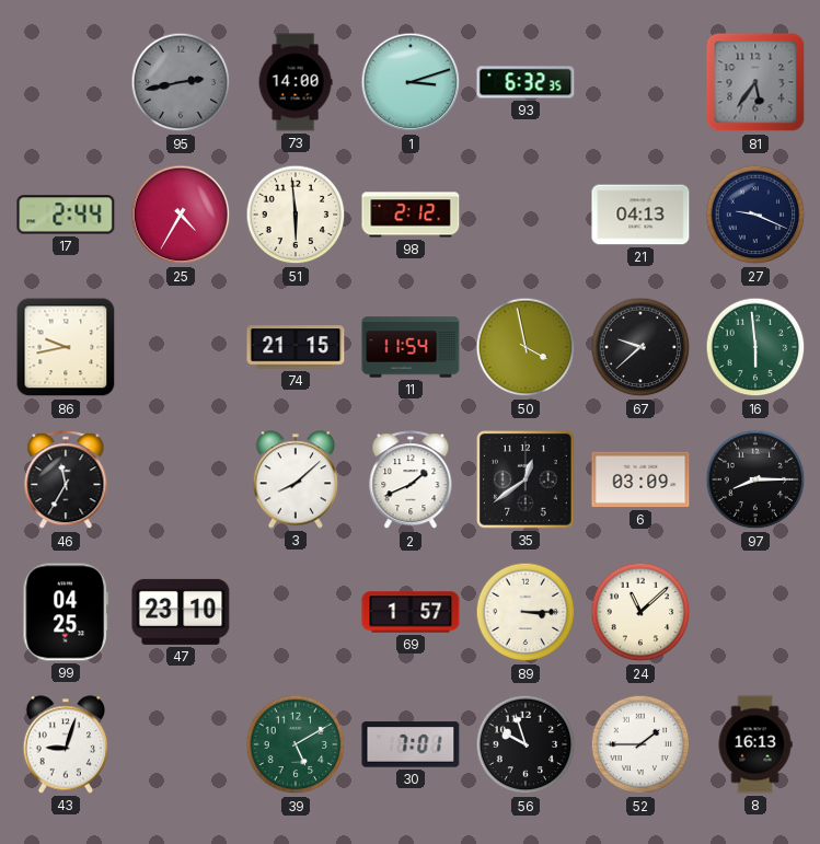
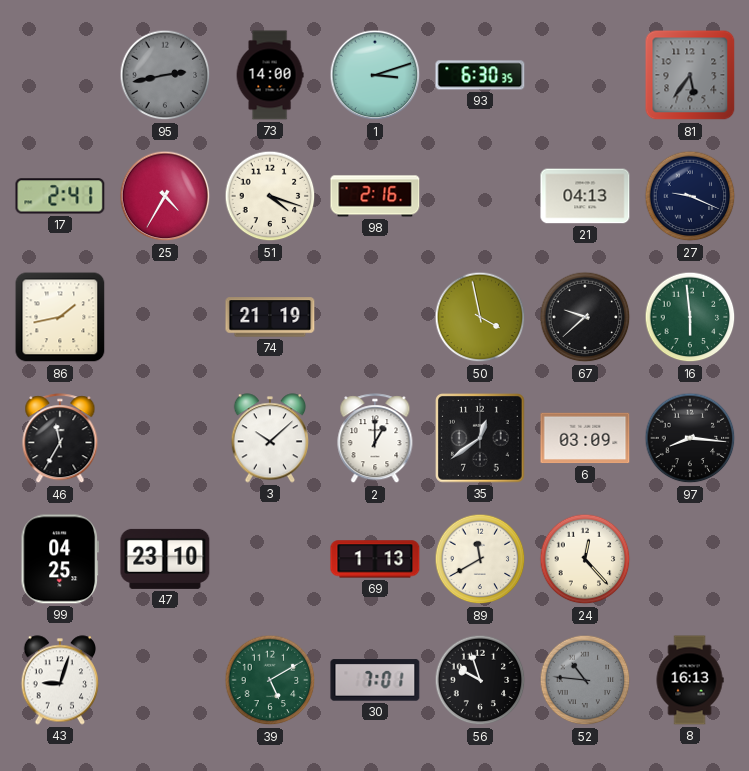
93: 6:32 -> 6:30
17: 2:44 -> 2:41
51: 5:59 -> 4:18
98: 2:12 -> 2:16
86: 9:43 -> 1:43
74: 21:15 -> 21:19
11: 11:54 -> none
3: 8:08 -> 10:08
2: 1:41 -> 1:00
97: 8:15 -> 8:16
69: 1:57 -> 1:13
89: 3:15 -> 11:40
24: 11:08 -> 12:23
52: 1:45 -> 10:46
52 dial: white -> grey
